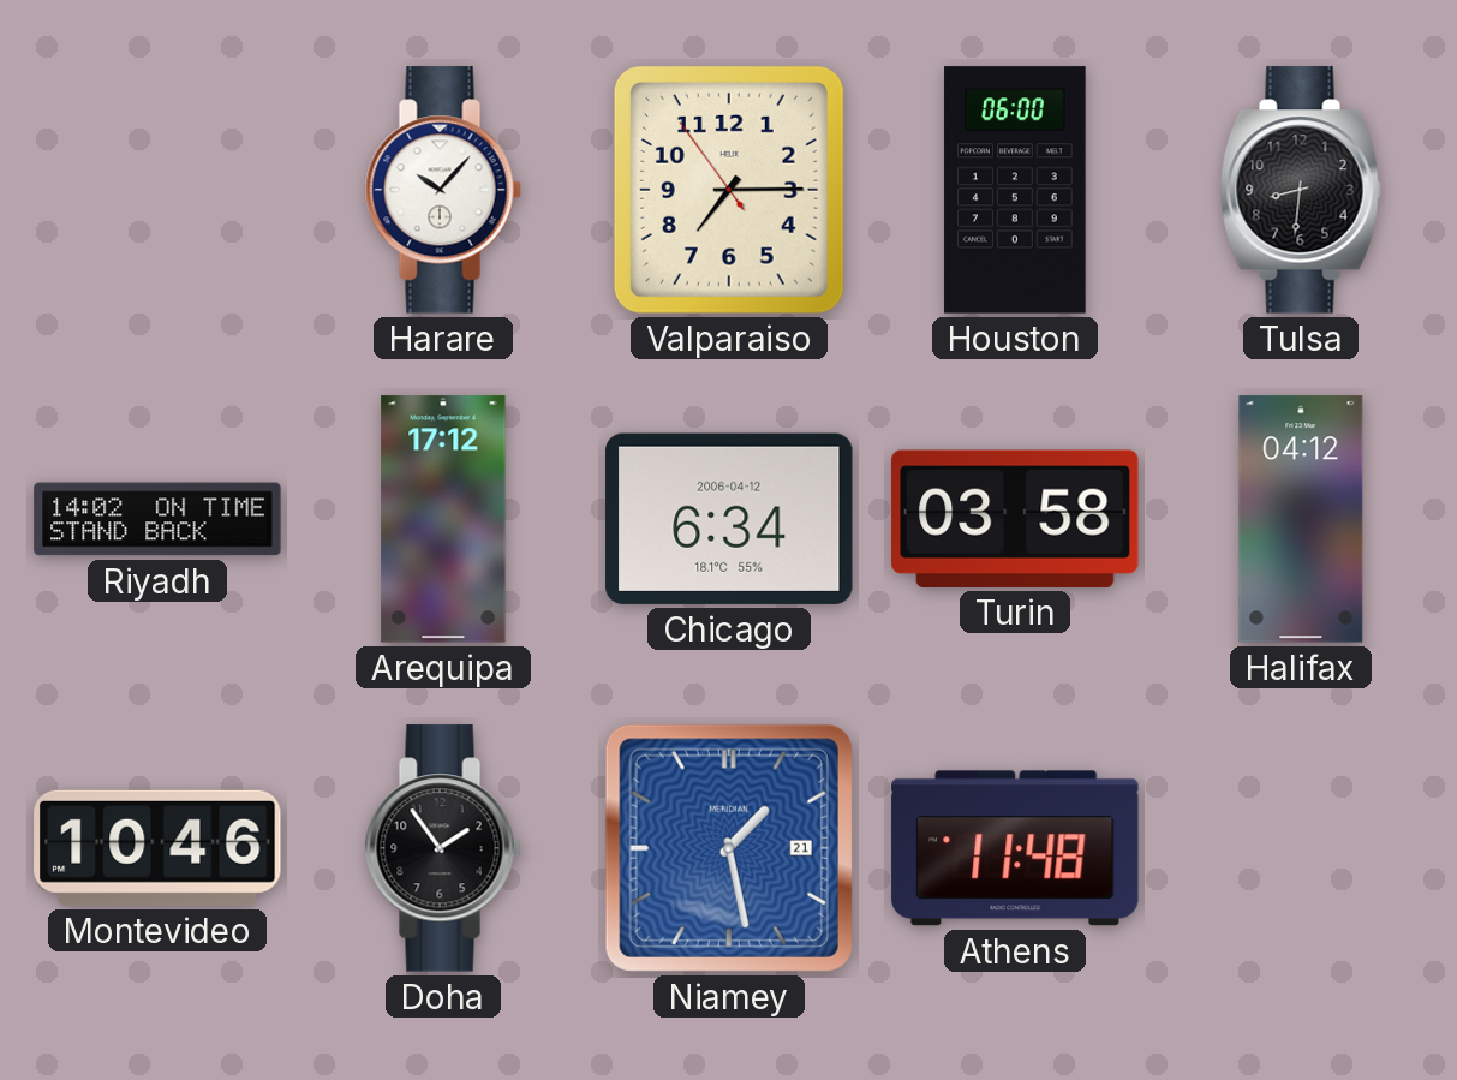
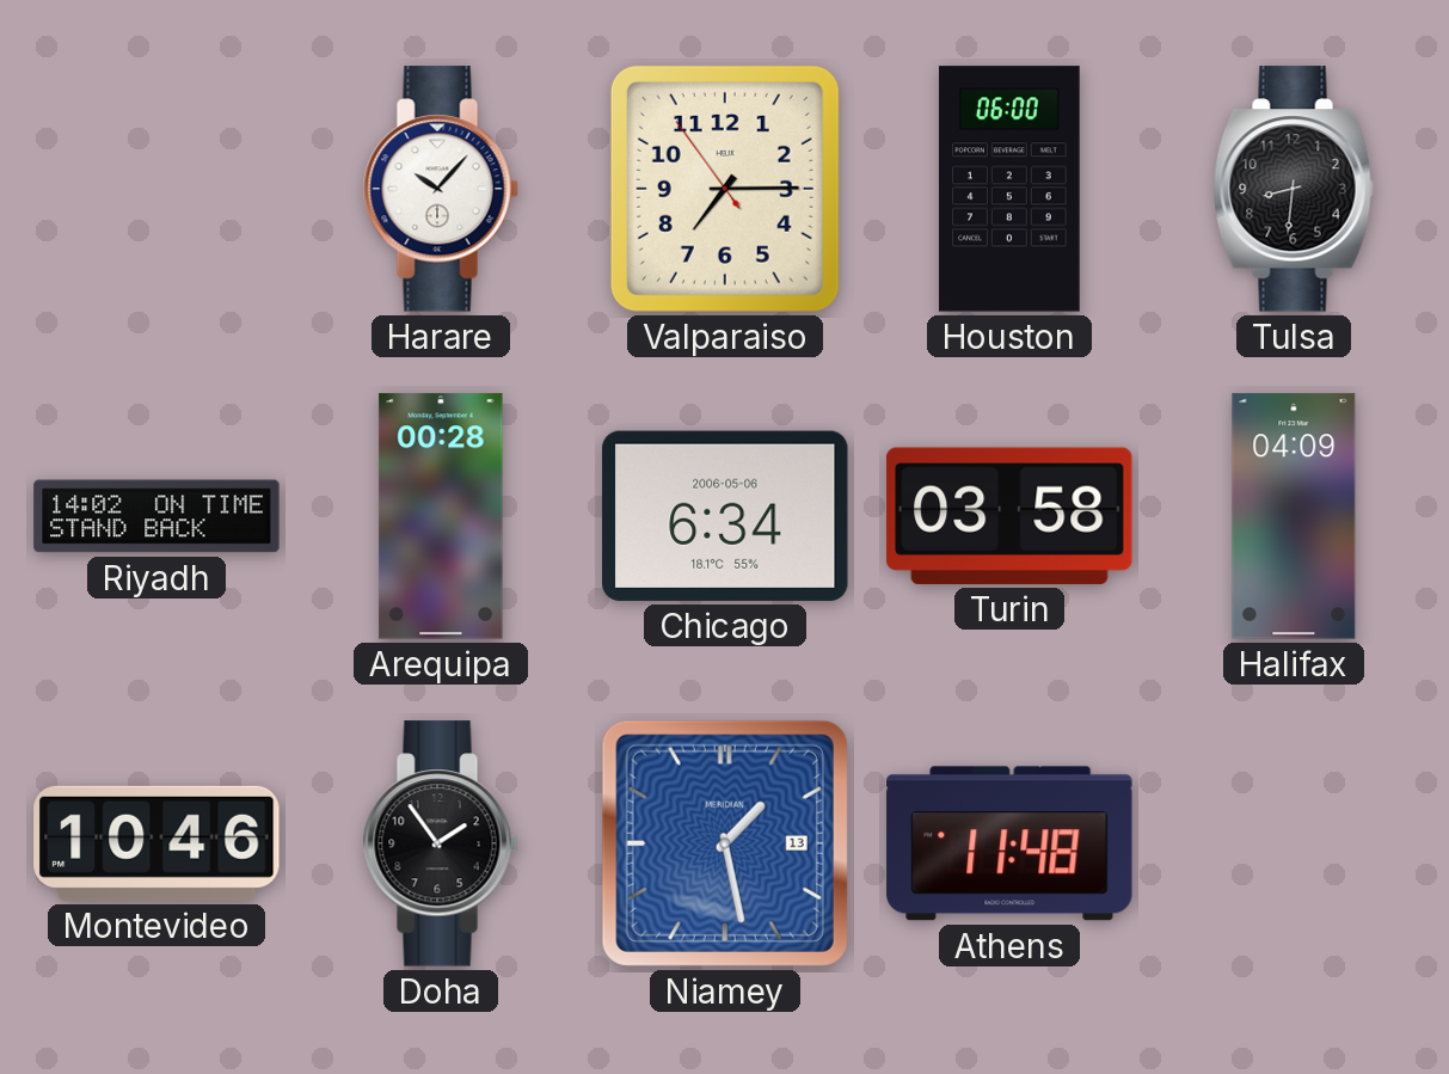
Arequipa: 17:12 -> 00:28
Chicago date: 2006-04-12 -> 2006-05-06
Halifax: 04:12 -> 04:09
Niamey date: 21 -> 13
